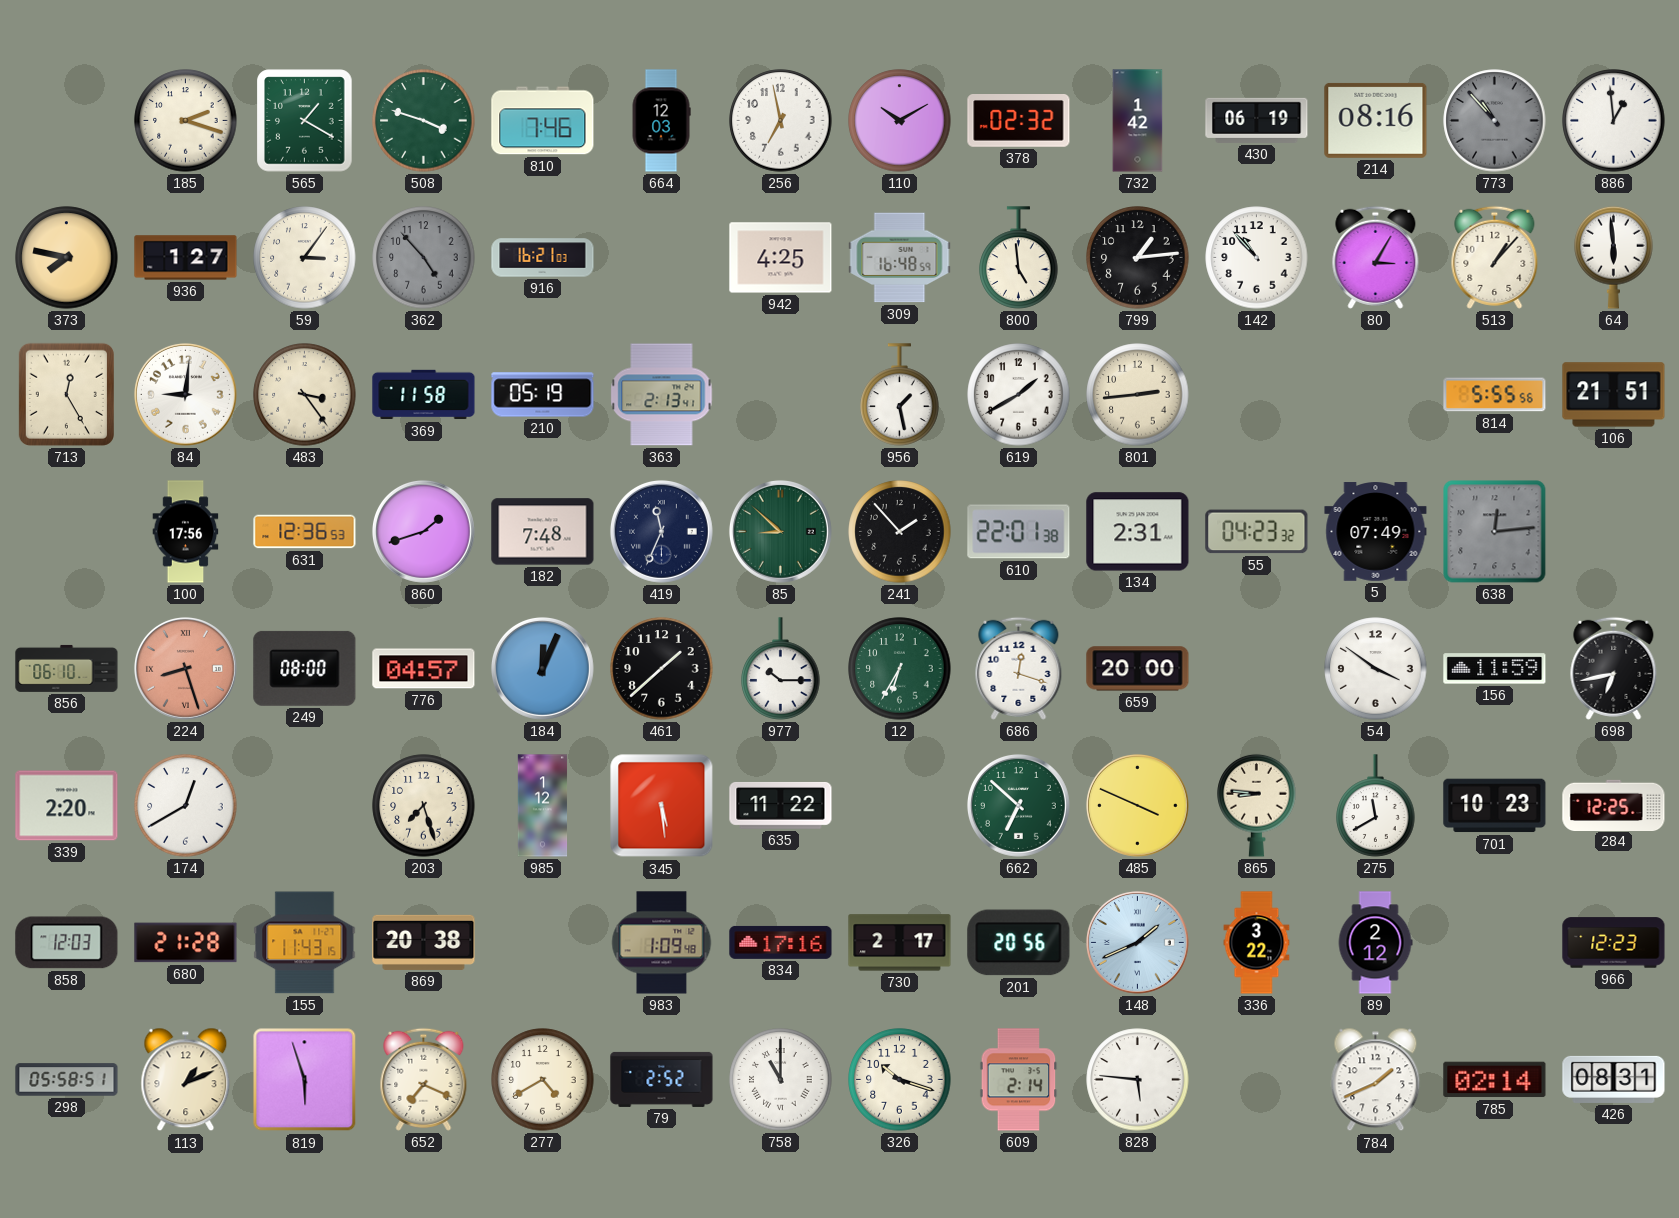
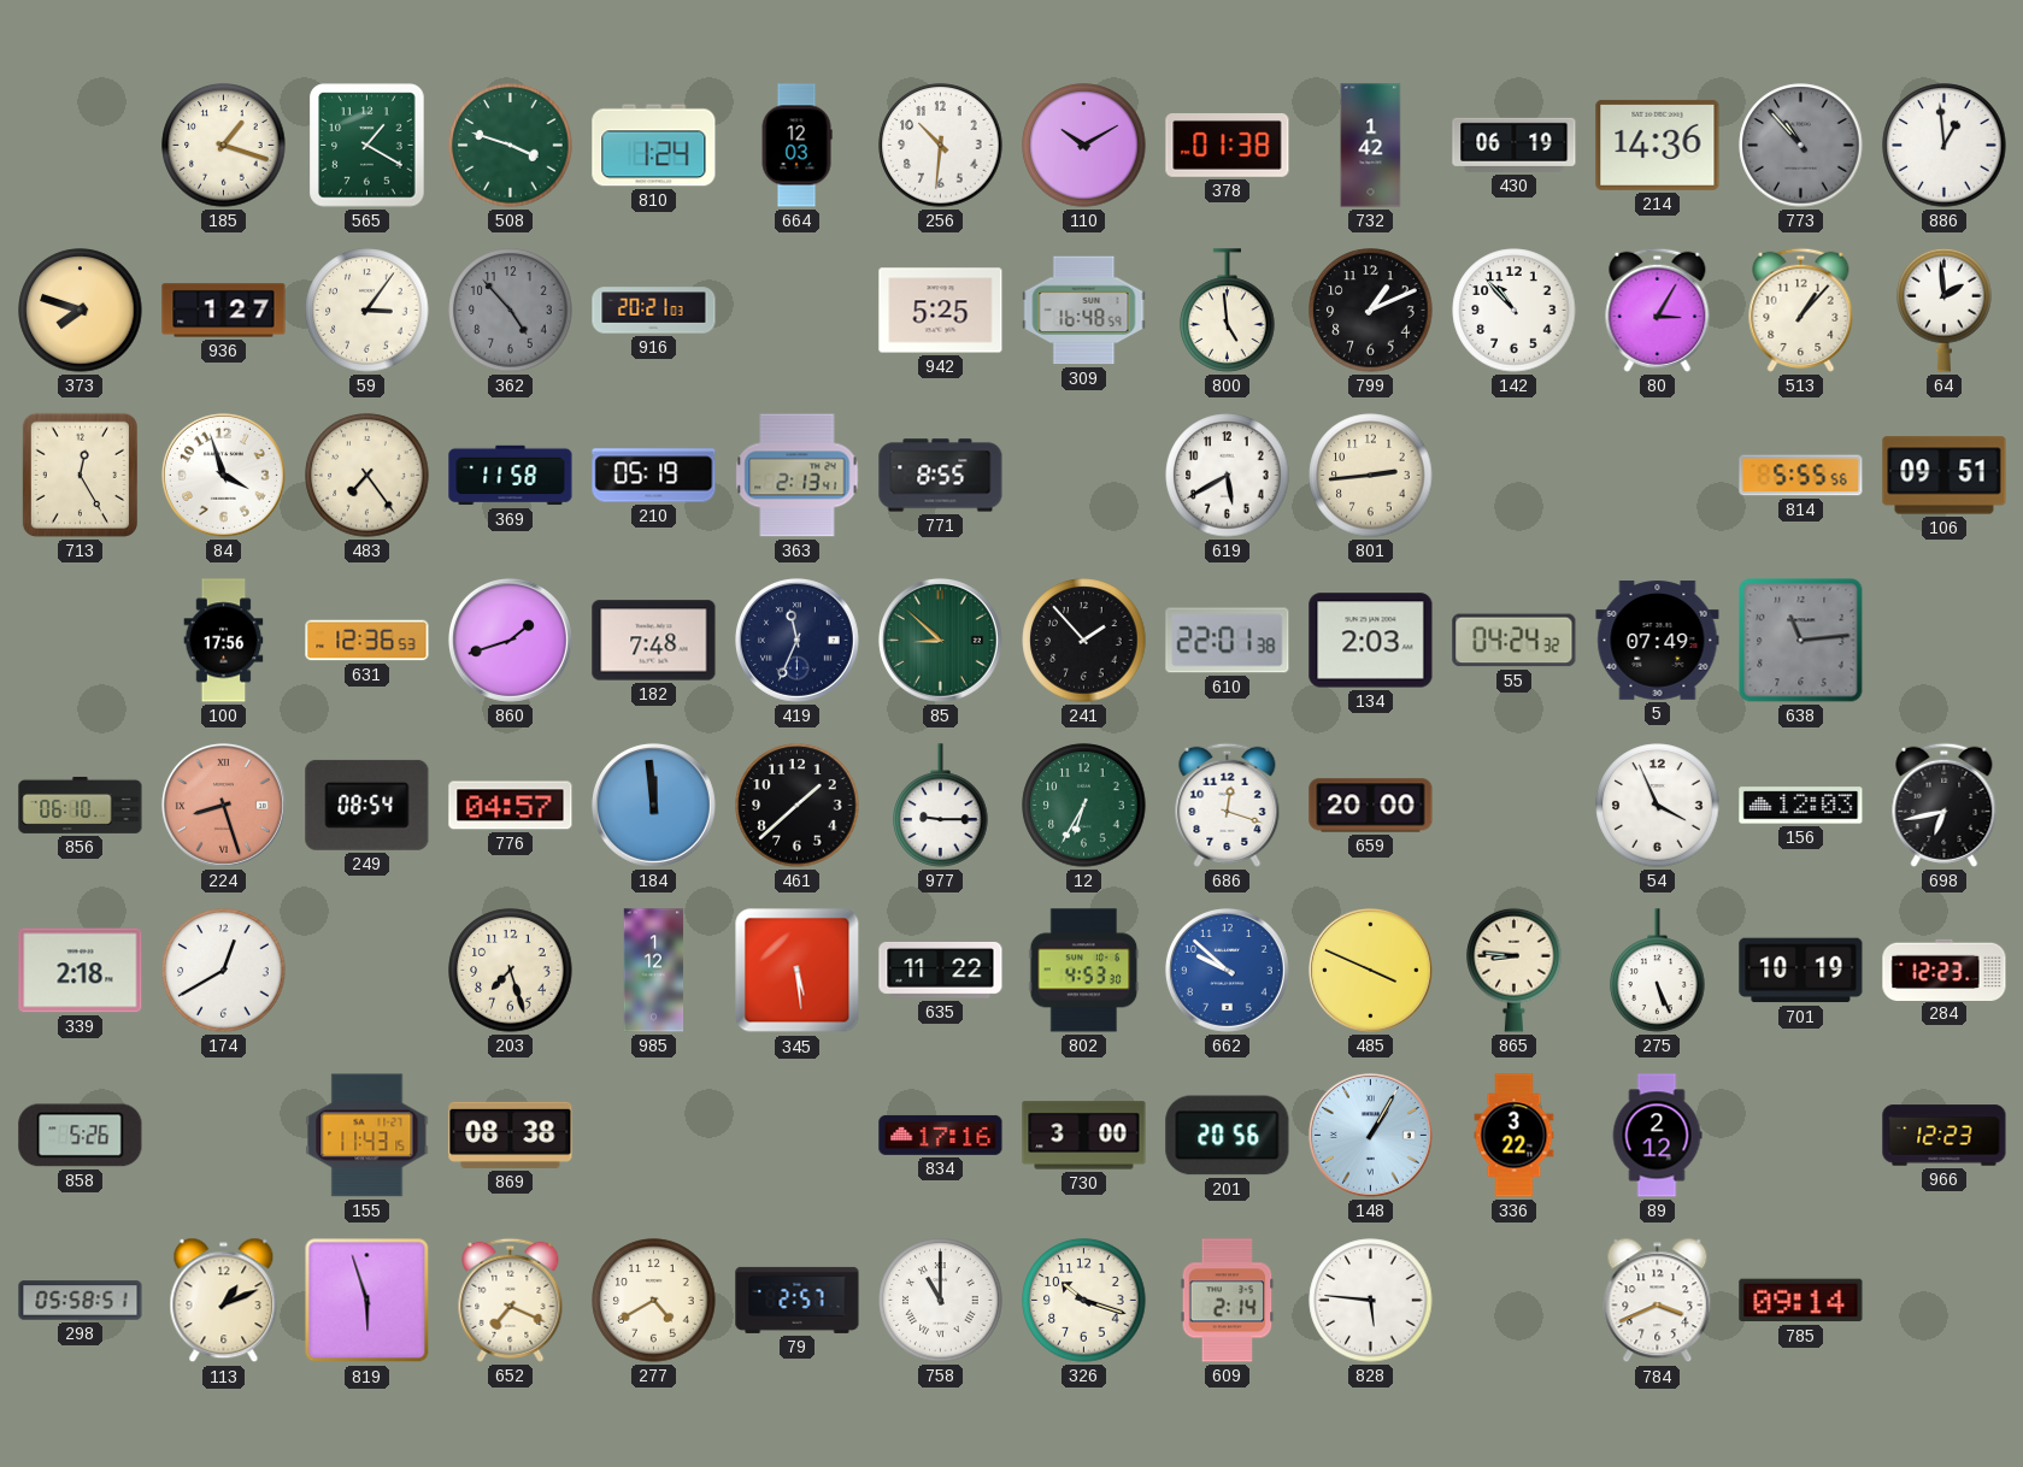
185: 2:18 -> 1:18
810: 7:46 -> 1:24
256: 6:58 -> 10:31
378: 02:32 -> 01:38
214: 08:16 -> 14:36
373: 7:47 -> 7:48
916: 16:21 -> 20:21
942: 4:25 -> 5:25
799: 1:14 -> 1:11
64: 5:59 -> 1:59
84: 9:01 -> 3:57
483: 3:24 -> 7:24
771: none -> 8:55
956: 1:28 -> none
619: 1:40 -> 5:40
106: 21:51 -> 09:51
134: 2:31 -> 2:03
55: 04:23 -> 04:24
638: 12:14 -> 11:14
249: 08:00 -> 08:54
184: 12:04 -> 11:59
977: 10:15 -> 9:15
54: 3:51 -> 3:56
156: 11:59 -> 12:03
339: 2:20 -> 2:18
802: none -> 4:53
662: 6:52 -> 9:52
662 dial: green -> blue
275: 11:40 -> 5:26
701: 10:23 -> 10:19
284: 12:25 -> 12:23
858: 12:03 -> 5:26
680: 21:28 -> none
869: 20:38 -> 08:38
983: 1:09 -> none
730: 2:17 -> 3:00
148: 1:41 -> 1:05
79: 2:52 -> 2:57
784: 1:41 -> 3:41
785: 02:14 -> 09:14
426: 08:31 -> none
